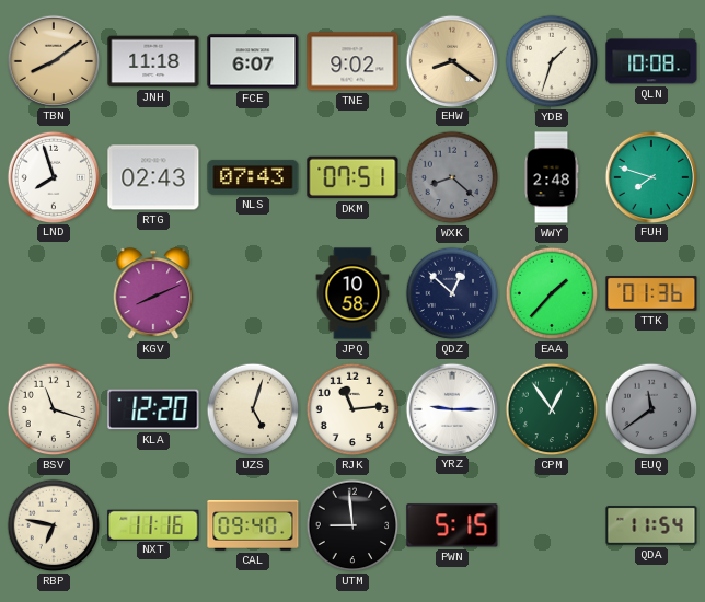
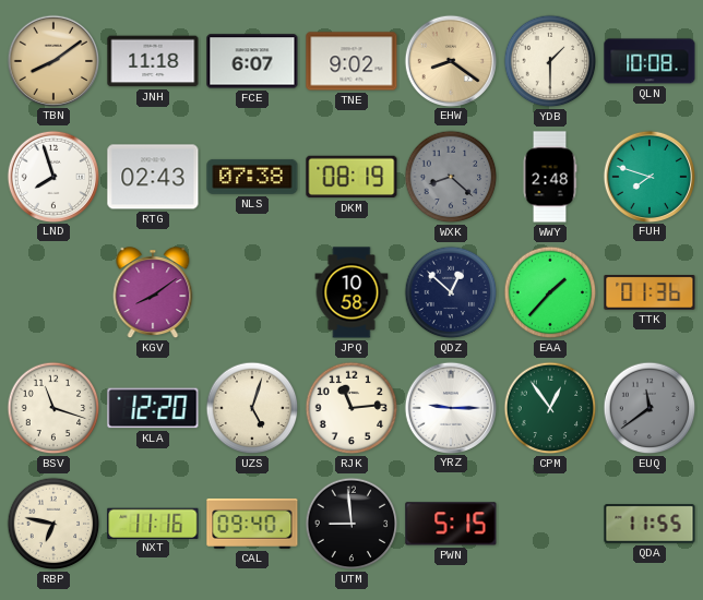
YDB: 1:33 -> 1:30
NLS: 07:43 -> 07:38
DKM: 07:51 -> 08:19
KGV: 8:11 -> 8:09
QDA: 11:54 -> 11:55
